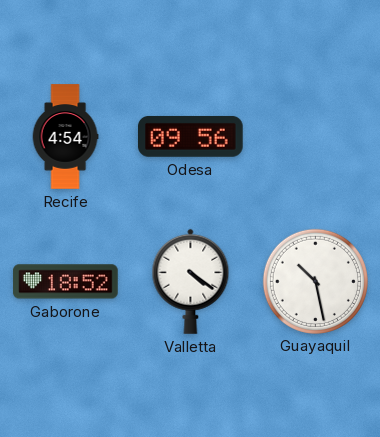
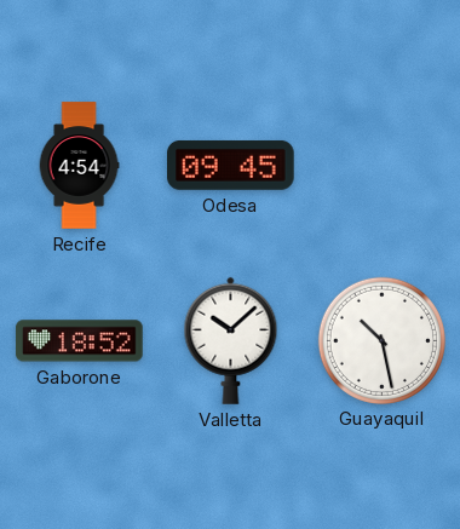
Odesa: 09:56 -> 09:45
Valletta: 4:21 -> 10:08
